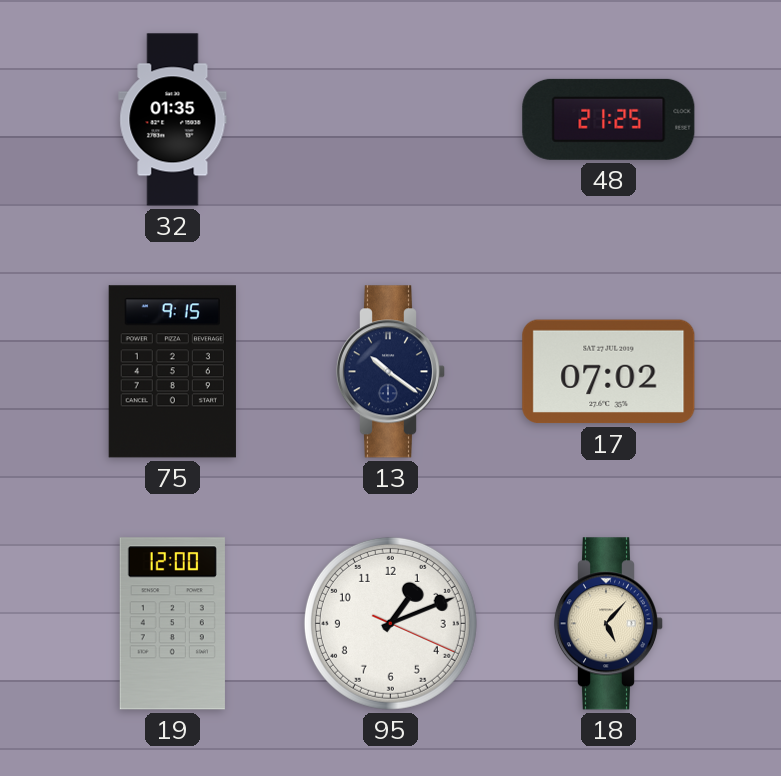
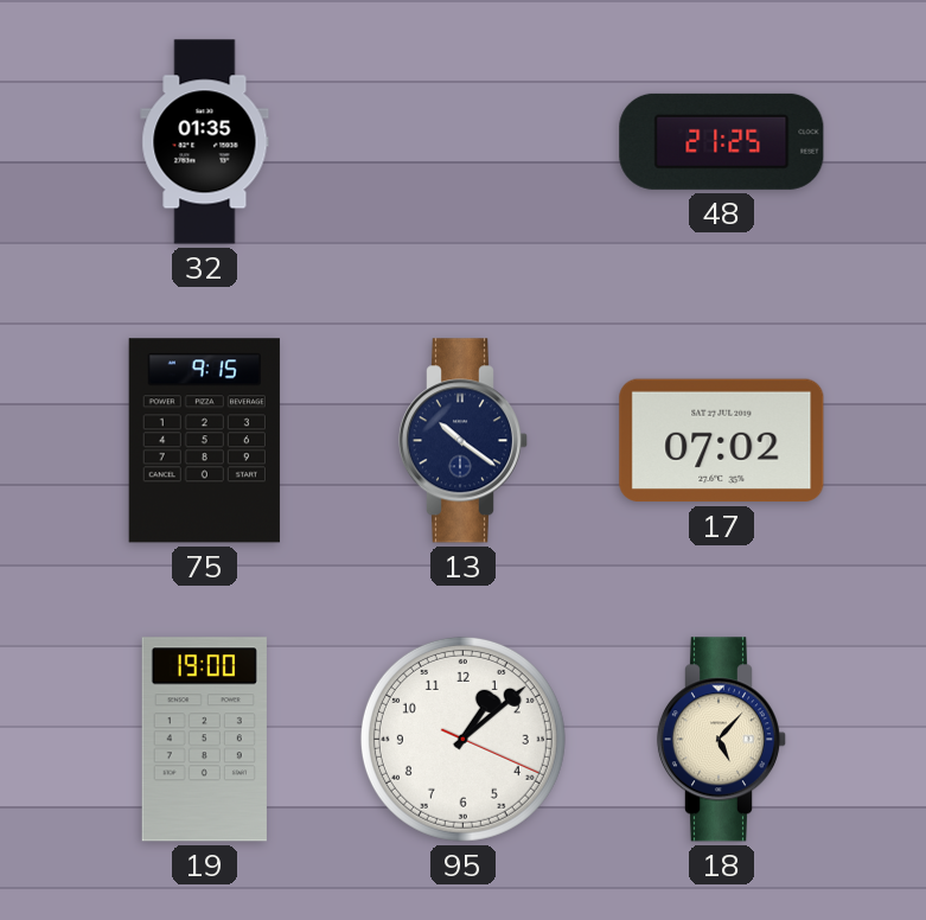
19: 12:00 -> 19:00
95: 1:11 -> 1:08
